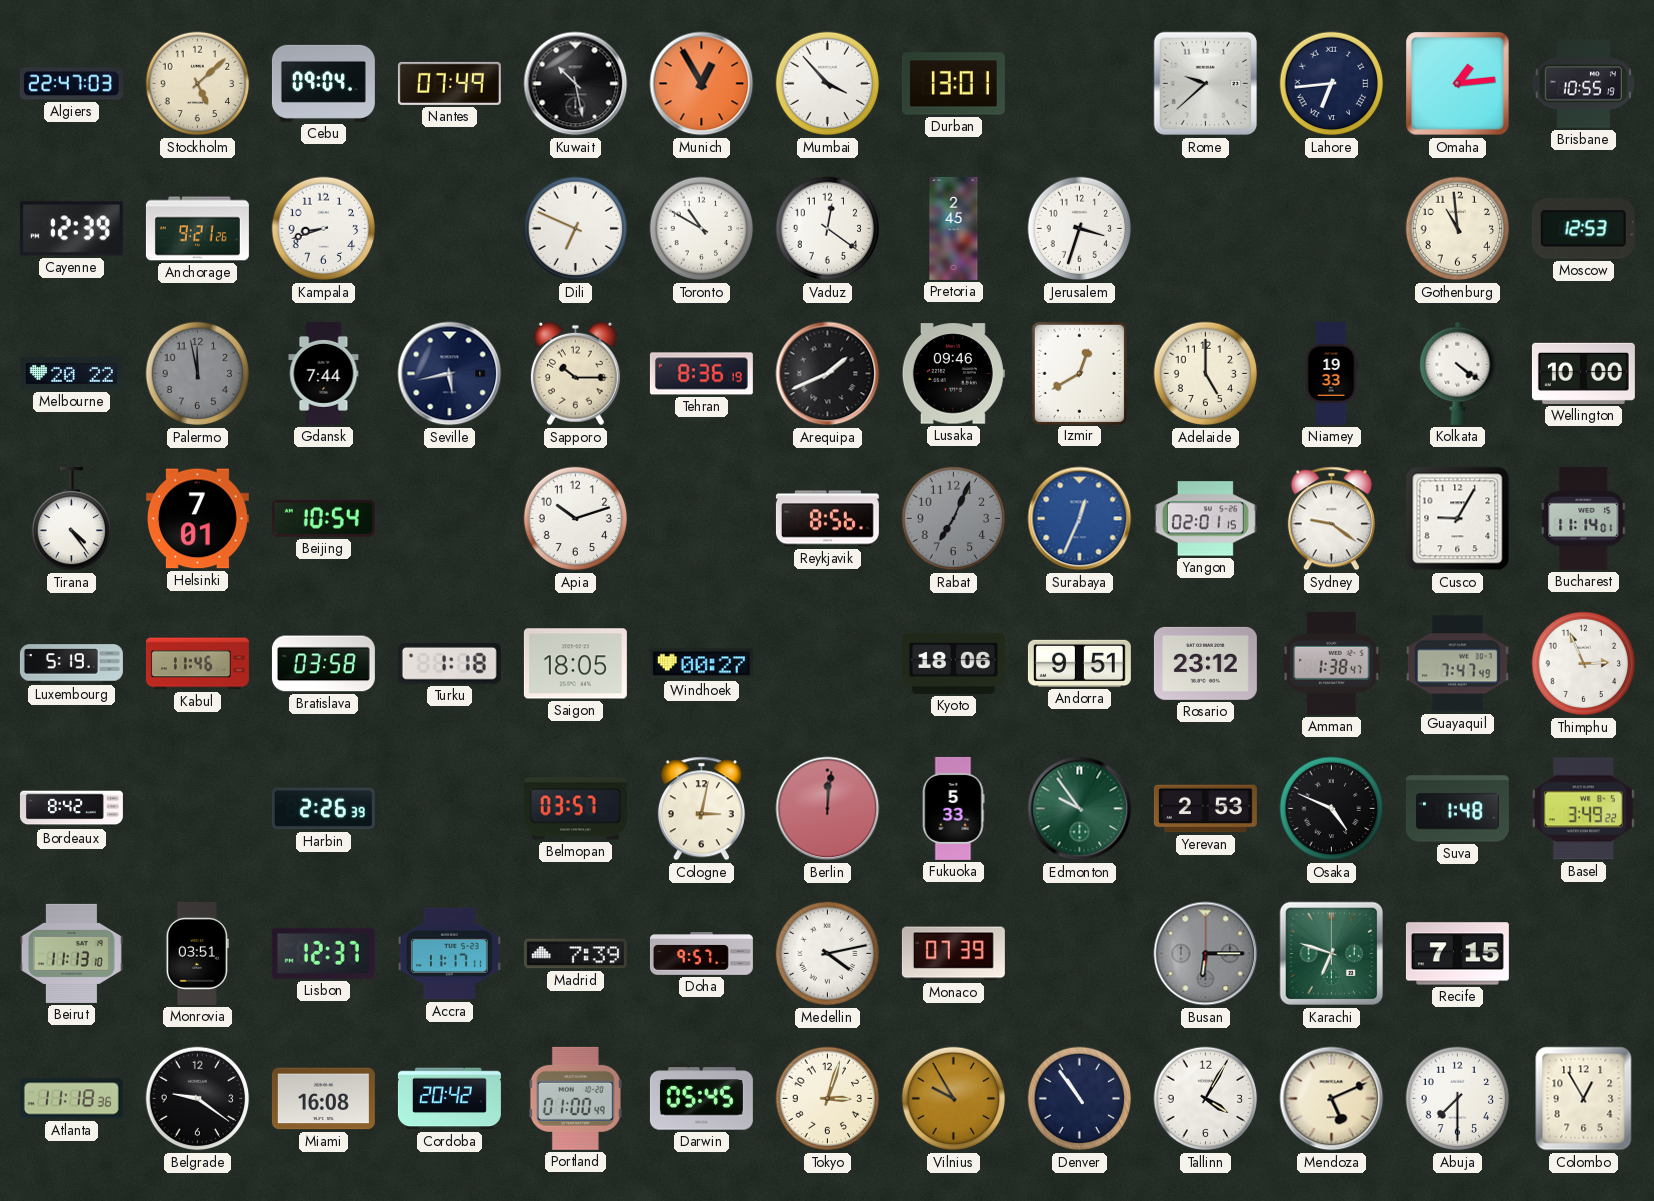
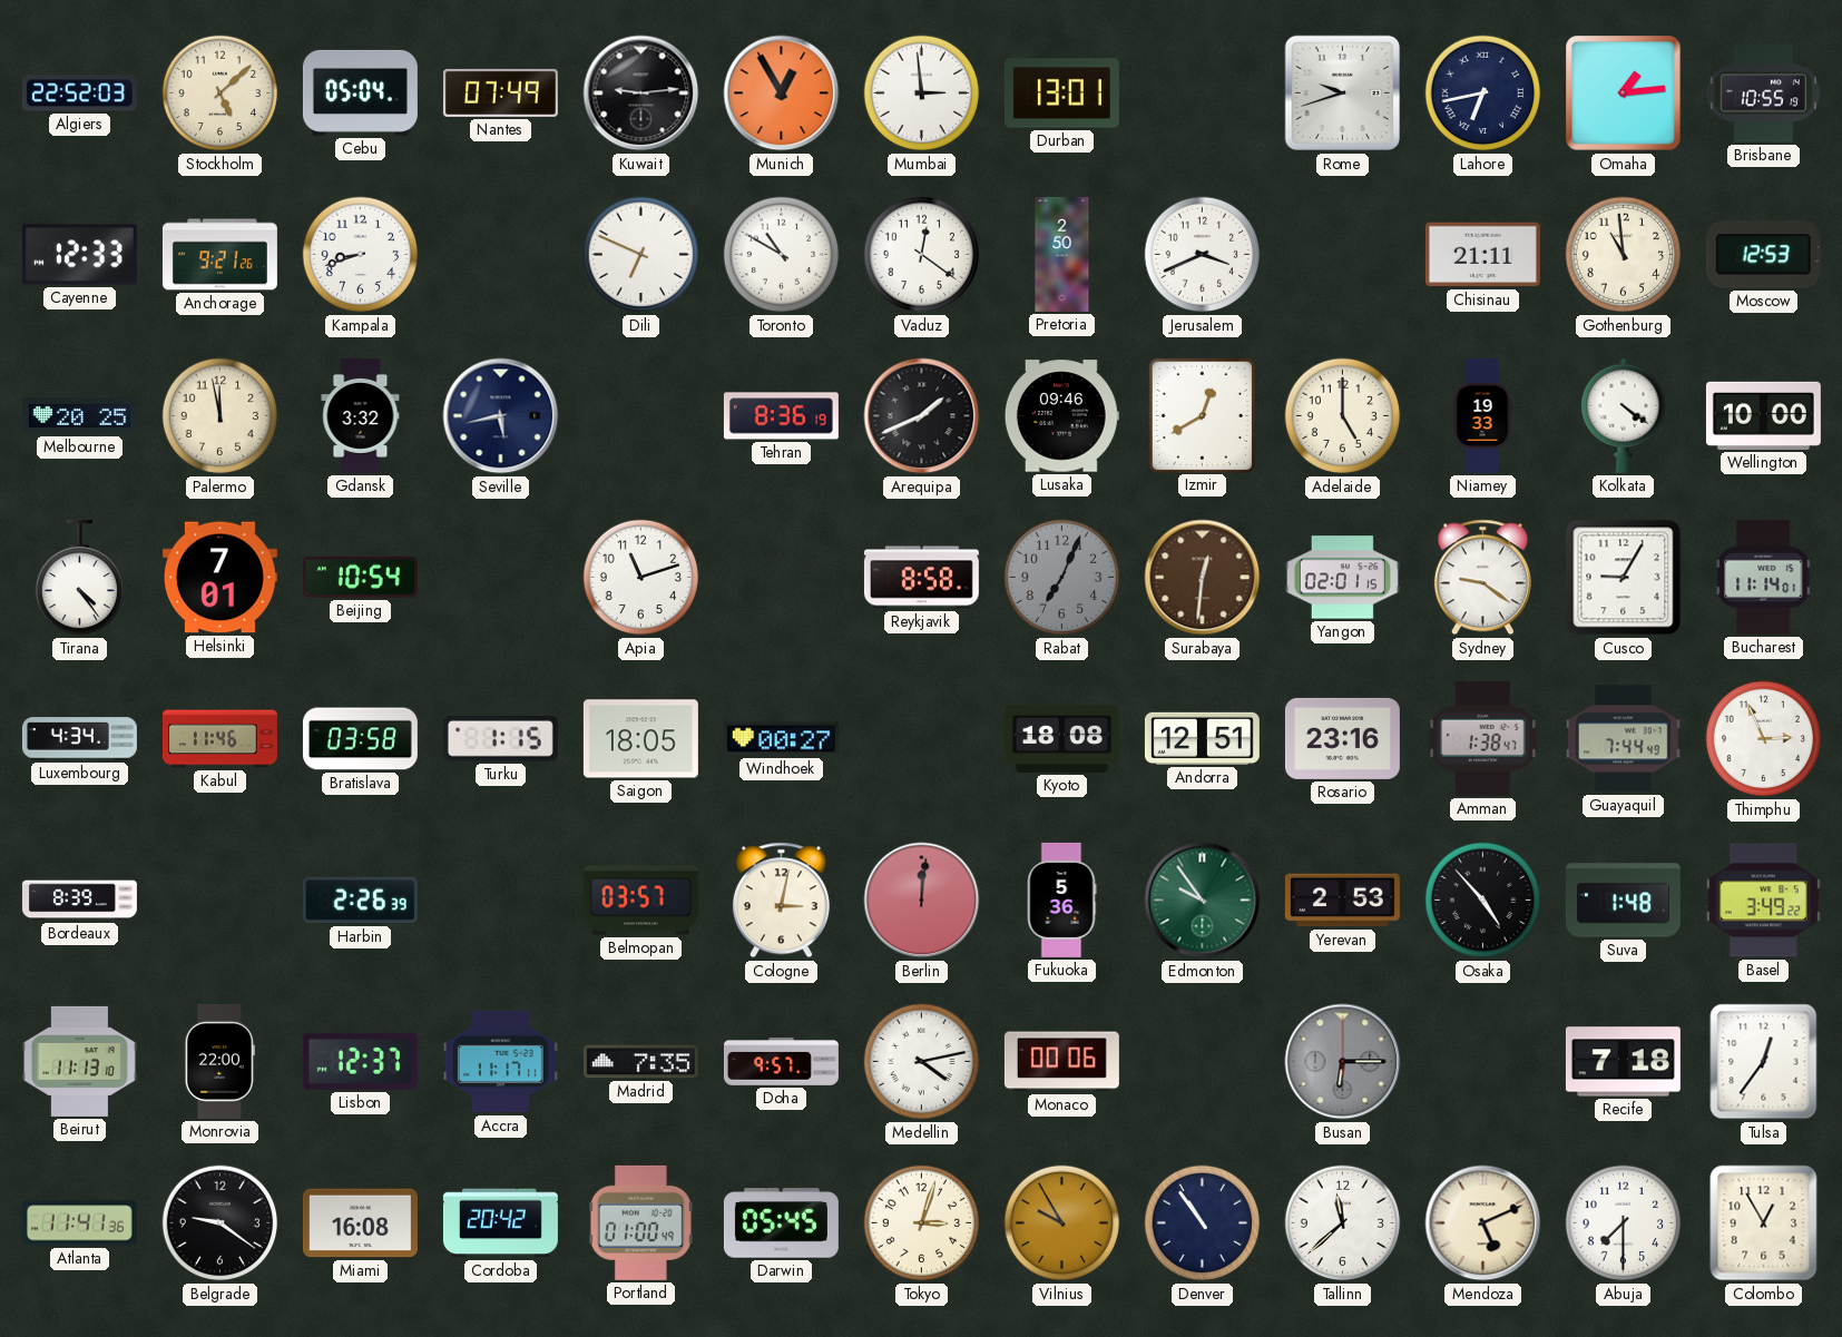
Algiers: 22:47 -> 22:52
Cebu: 09:04 -> 05:04
Kuwait: 10:28 -> 9:14
Mumbai: 3:53 -> 2:59
Rome: 9:38 -> 9:42
Lahore: 6:44 -> 6:43
Cayenne: 12:39 -> 12:33
Pretoria: 2:45 -> 2:50
Jerusalem: 3:33 -> 3:41
Chisinau: none -> 21:11
Melbourne: 20:22 -> 20:25
Palermo dial: grey -> cream
Gdansk: 7:44 -> 3:32
Sapporo: 10:15 -> none
Apia: 10:12 -> 11:12
Reykjavik: 8:56 -> 8:58
Surabaya: 12:34 -> 12:31
Surabaya dial: blue -> brown
Luxembourg: 5:19 -> 4:34
Turku: 1:18 -> 1:15
Kyoto: 18:06 -> 18:08
Andorra: 9:51 -> 12:51
Rosario: 23:12 -> 23:16
Guayaquil: 7:47 -> 7:44
Bordeaux: 8:42 -> 8:39
Fukuoka: 5:33 -> 5:36
Osaka: 4:49 -> 4:53
Monrovia: 03:51 -> 22:00
Madrid: 7:39 -> 7:35
Monaco: 07:39 -> 00:06
Karachi: 6:48 -> none
Recife: 7:15 -> 7:18
Tulsa: none -> 12:36
Atlanta: 11:18 -> 11:41
Tallinn: 4:05 -> 11:38
